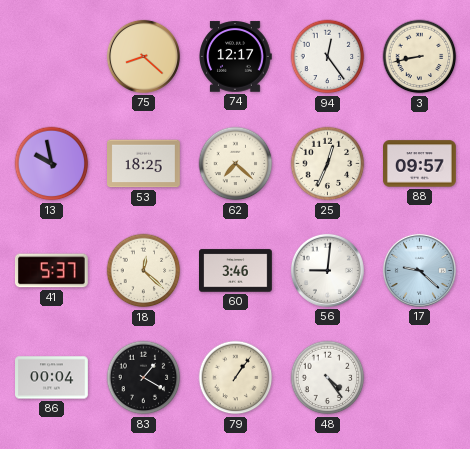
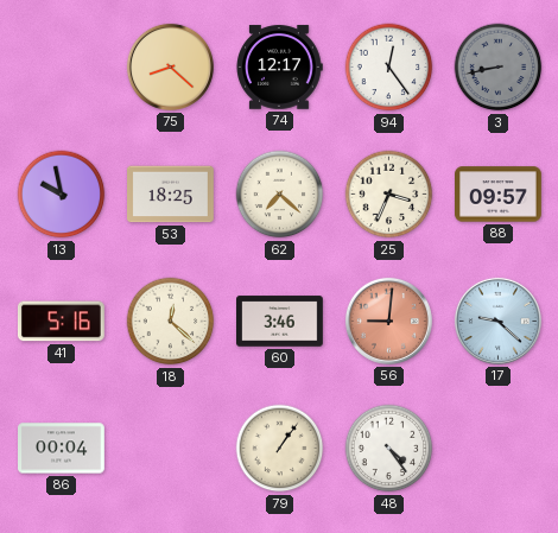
3 dial: cream -> grey
25: 12:34 -> 3:34
41: 5:37 -> 5:16
56 dial: white -> salmon
83: 1:20 -> none
